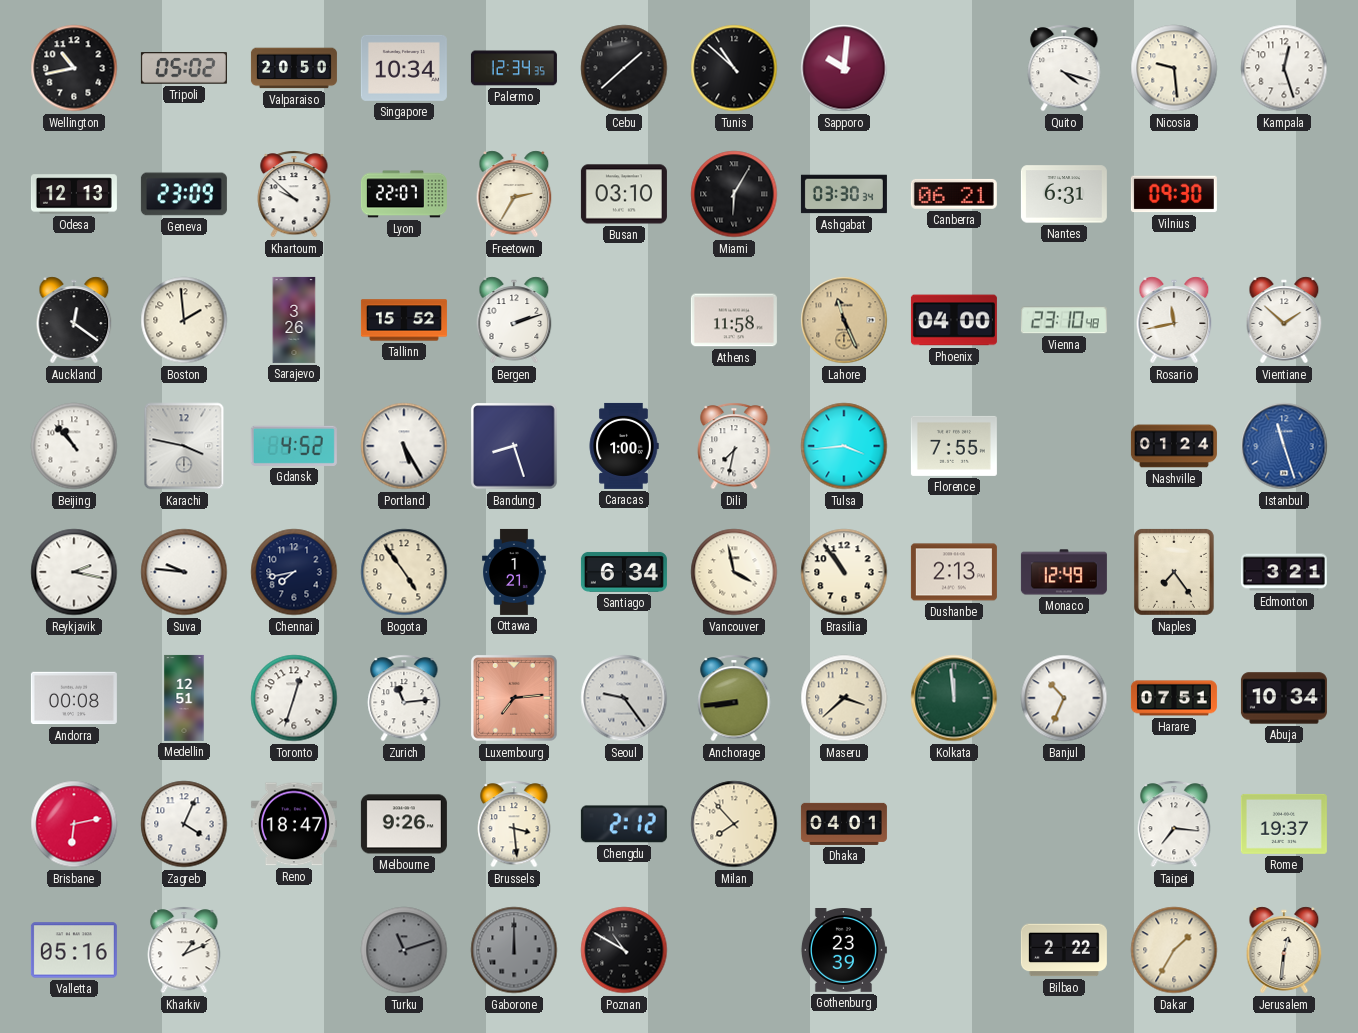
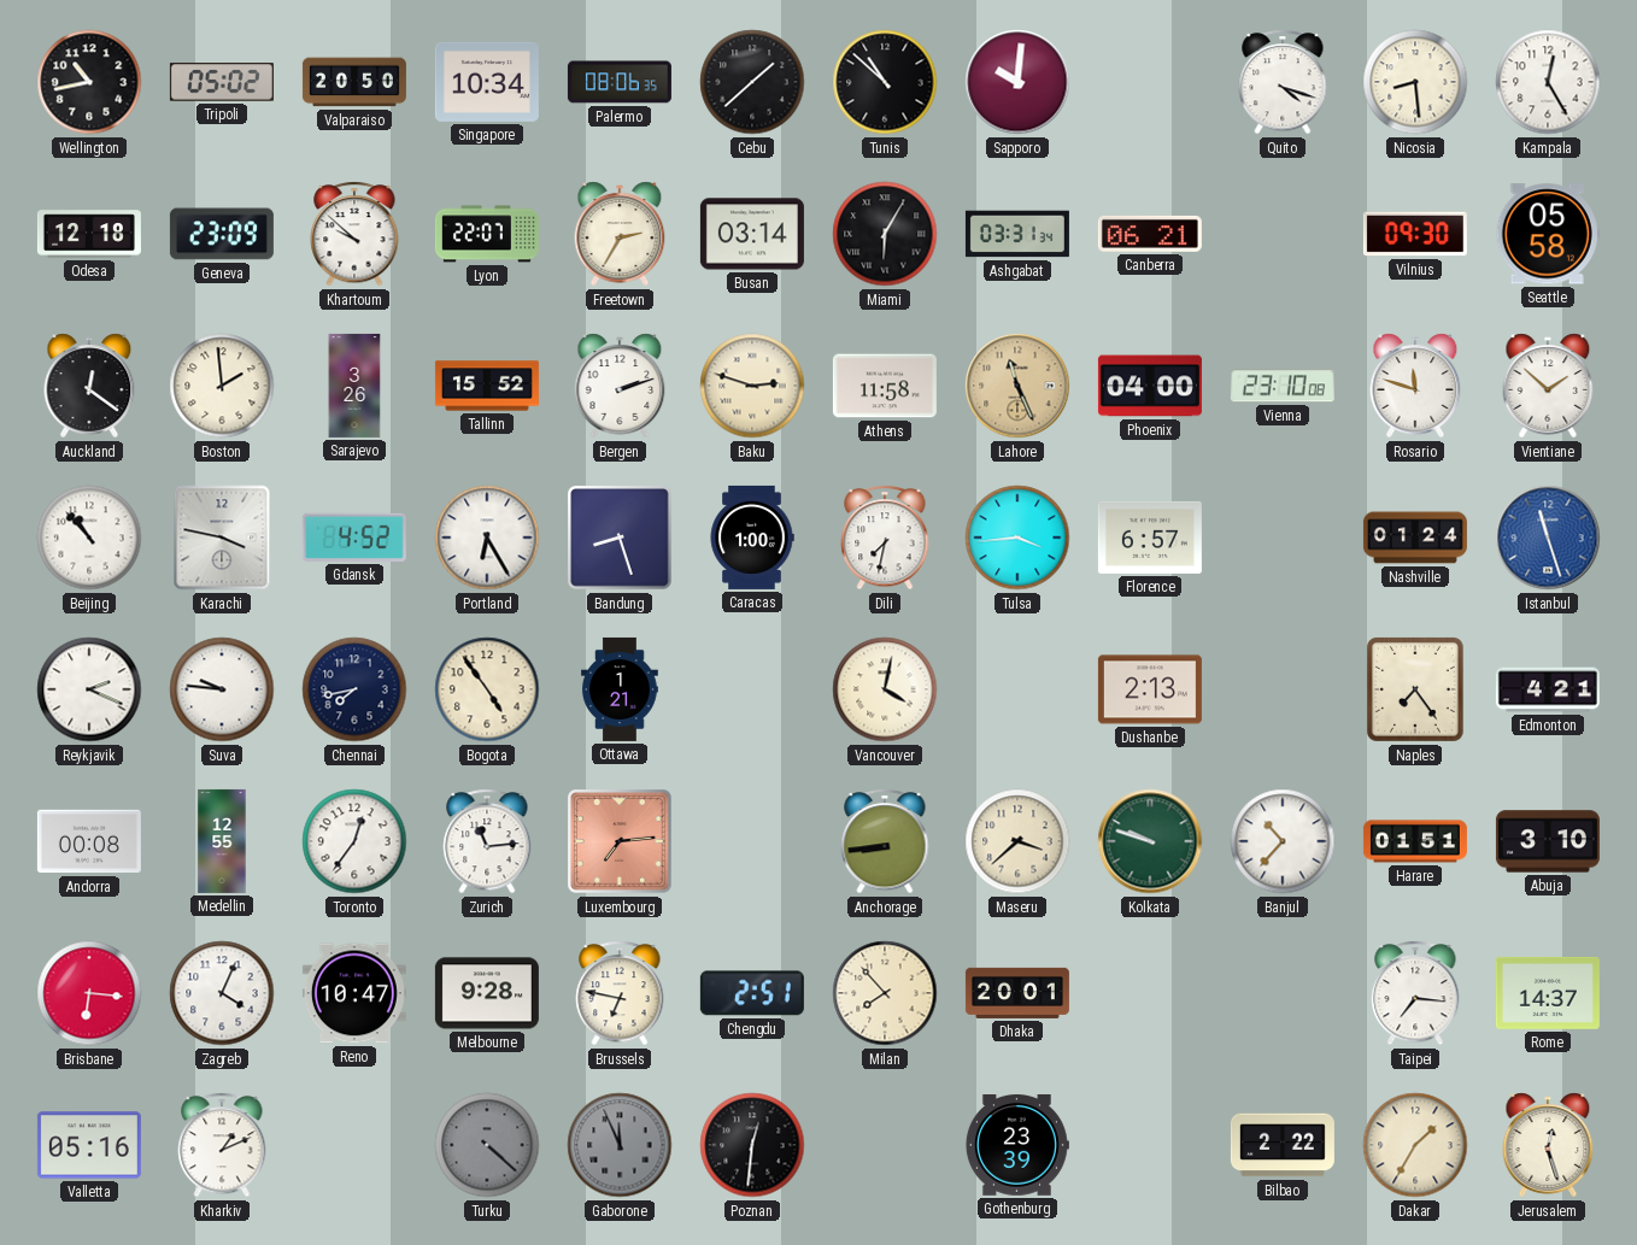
Palermo: 12:34 -> 08:06
Nicosia: 9:29 -> 8:29
Kampala: 12:27 -> 12:25
Odesa: 12:13 -> 12:18
Busan: 03:10 -> 03:14
Ashgabat: 03:30 -> 03:31
Nantes: 6:31 -> none
Seattle: none -> 05:58
Baku: none -> 2:48
Vienna: 23:10:48 -> 23:10:08
Rosario: 11:43 -> 11:48
Portland: 5:25 -> 6:25
Florence: 7:55 -> 6:57
Reykjavik: 2:17 -> 2:19
Santiago: 6:34 -> none
Vancouver: 3:58 -> 4:02
Brasilia: 10:54 -> none
Monaco: 12:49 -> none
Edmonton: 3:21 -> 4:21
Medellin: 12:51 -> 12:55
Toronto: 12:33 -> 12:36
Seoul: 9:24 -> none
Kolkata: 11:59 -> 9:48
Banjul: 10:34 -> 10:37
Harare: 07:51 -> 01:51
Abuja: 10:34 -> 3:10
Brisbane: 6:13 -> 6:16
Reno: 18:47 -> 10:47
Melbourne: 9:26 -> 9:28
Brussels: 3:29 -> 6:47
Chengdu: 2:12 -> 2:51
Dhaka: 04:01 -> 20:01
Rome: 19:37 -> 14:37
Turku: 11:12 -> 4:22
Gaborone: 12:00 -> 11:56
Poznan: 10:50 -> 12:31
Jerusalem: 12:31 -> 12:27
